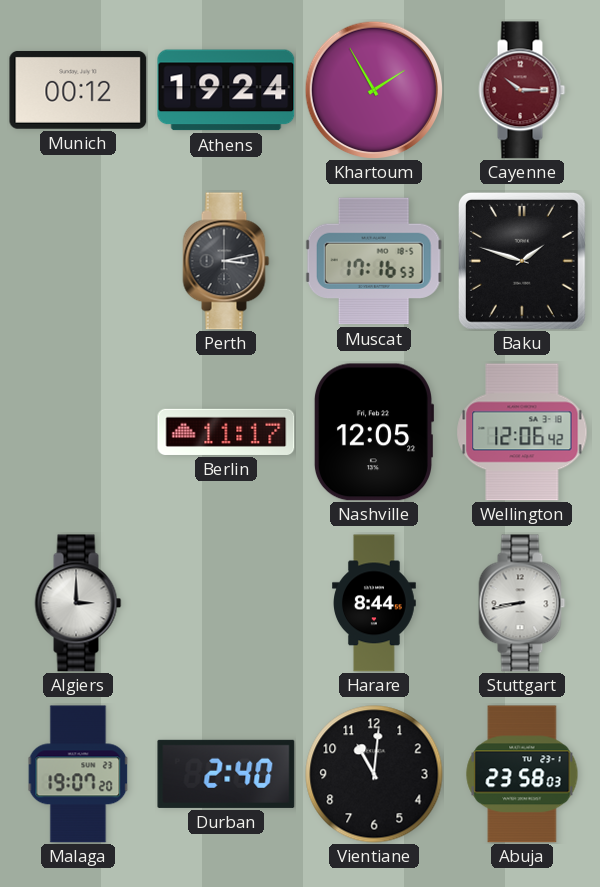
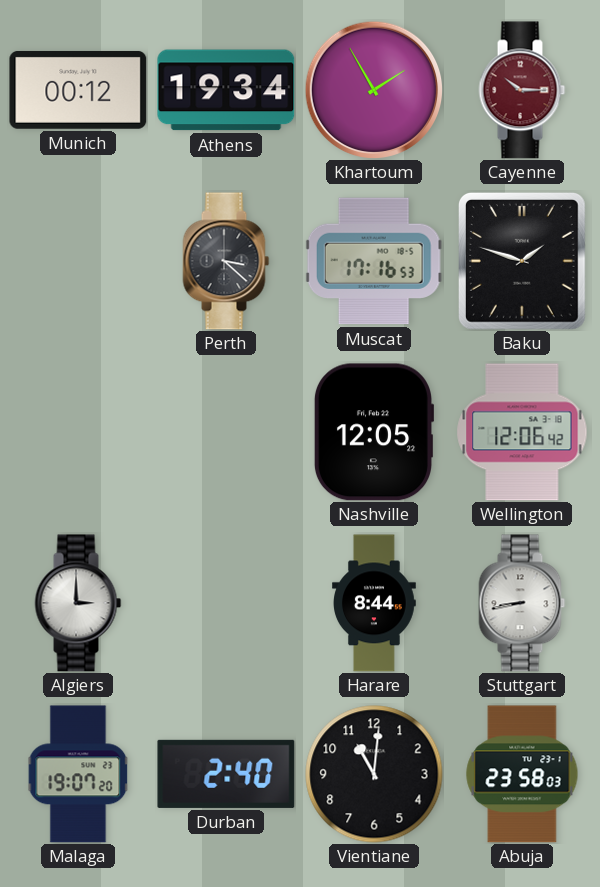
Athens: 19:24 -> 19:34
Perth: 3:13 -> 3:22
Berlin: 11:17 -> none
